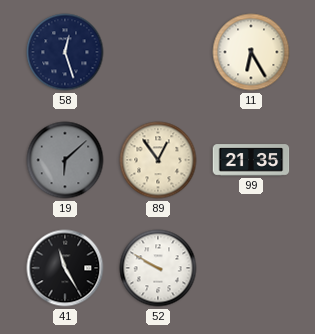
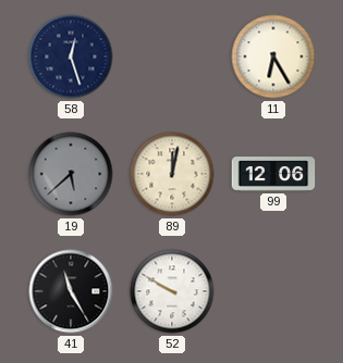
19: 6:08 -> 5:38
89: 12:54 -> 12:02
99: 21:35 -> 12:06
